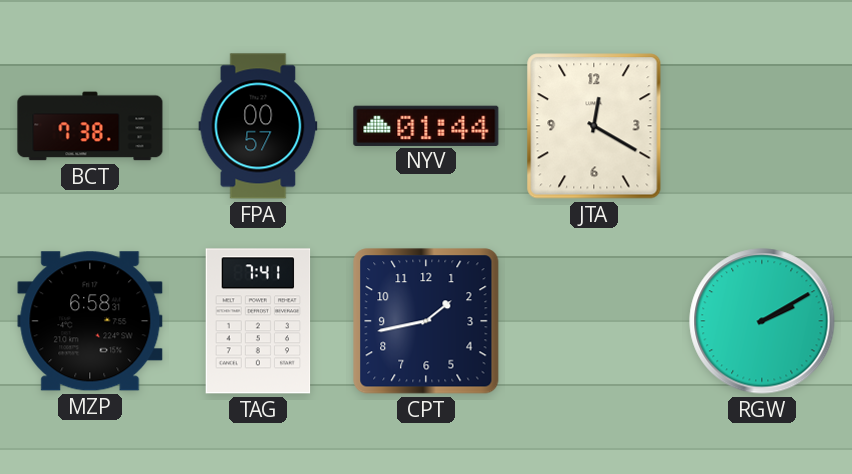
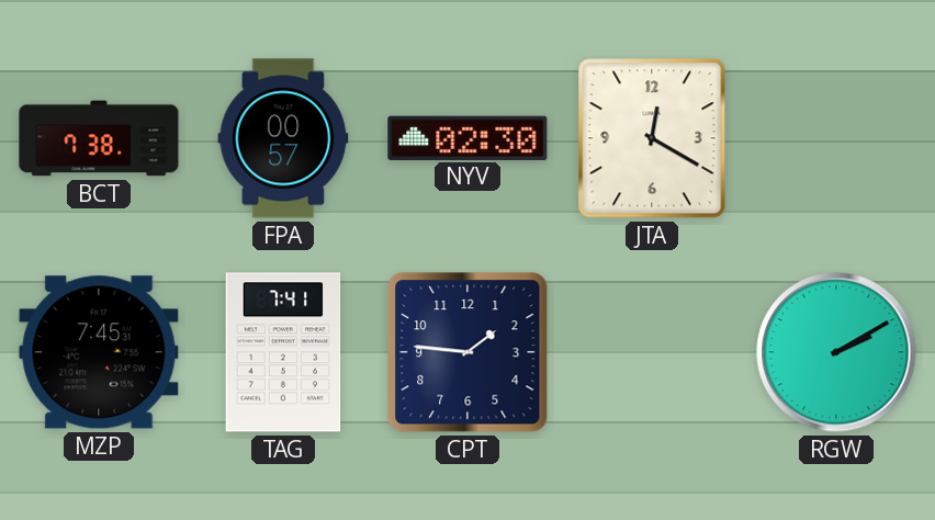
NYV: 01:44 -> 02:30
MZP: 6:58 -> 7:45
CPT: 1:43 -> 1:46
